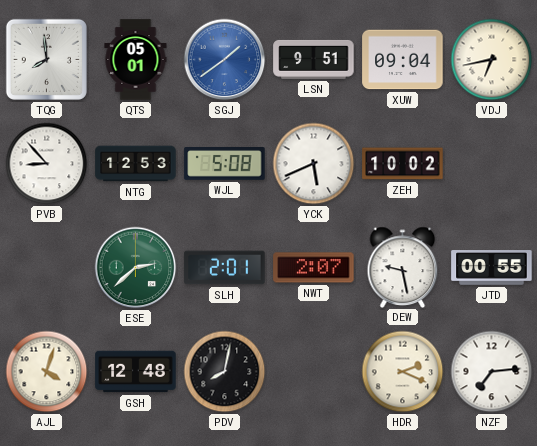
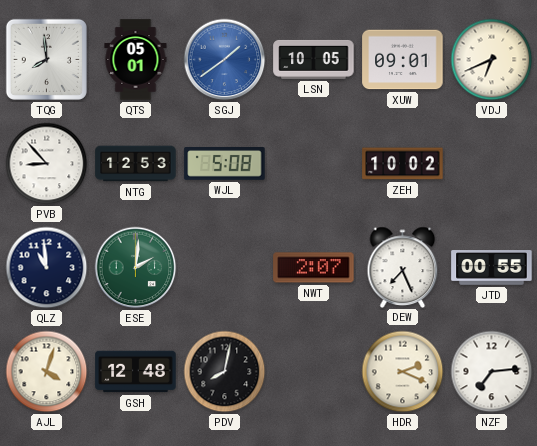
LSN: 9:51 -> 10:05
XUW: 09:04 -> 09:01
VDJ: 6:43 -> 6:41
YCK: 5:41 -> none
QLZ: none -> 10:59
ESE: 2:38 -> 2:01
SLH: 2:01 -> none
DEW: 9:28 -> 7:26
